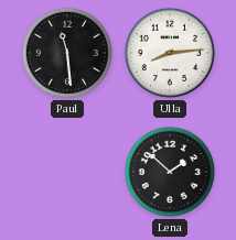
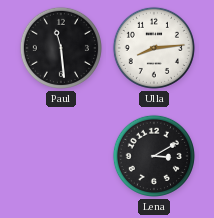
Lena: 1:52 -> 3:10
